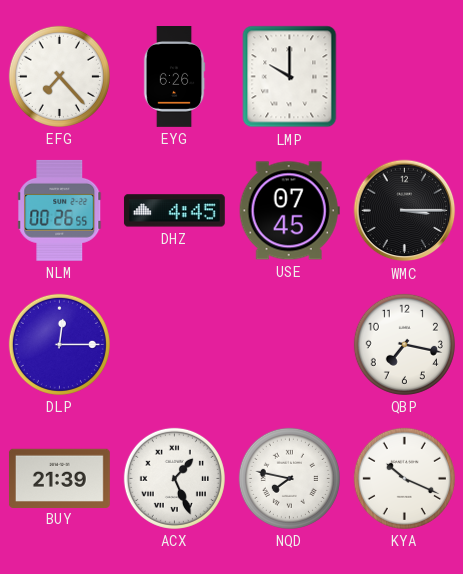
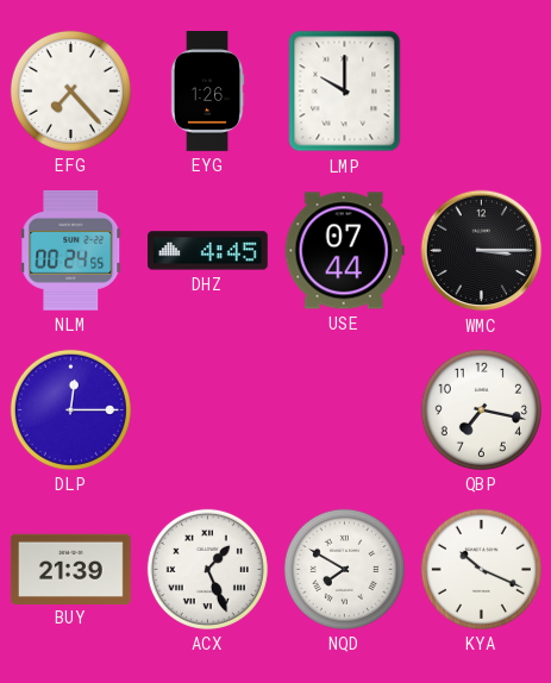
EYG: 6:26 -> 1:26
NLM: 00:26 -> 00:24
USE: 07:45 -> 07:44
NQD: 7:47 -> 7:50
